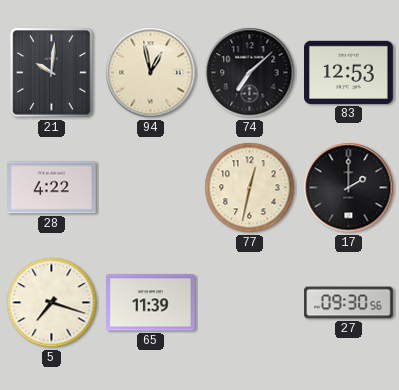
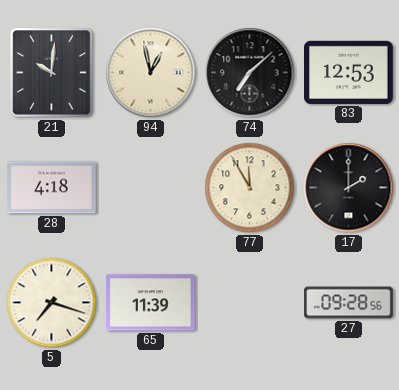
28: 4:22 -> 4:18
77: 12:32 -> 11:55
27: 09:30 -> 09:28
